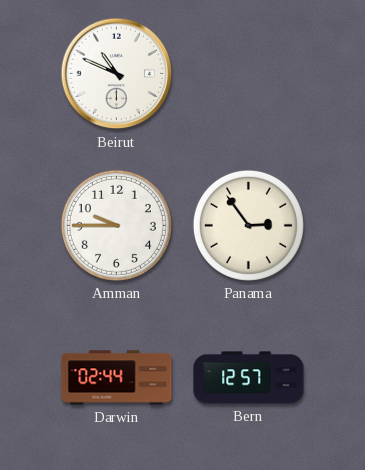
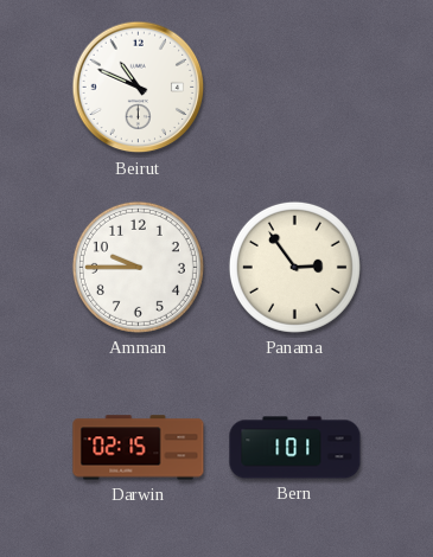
Darwin: 02:44 -> 02:15
Bern: 12:57 -> 1:01
